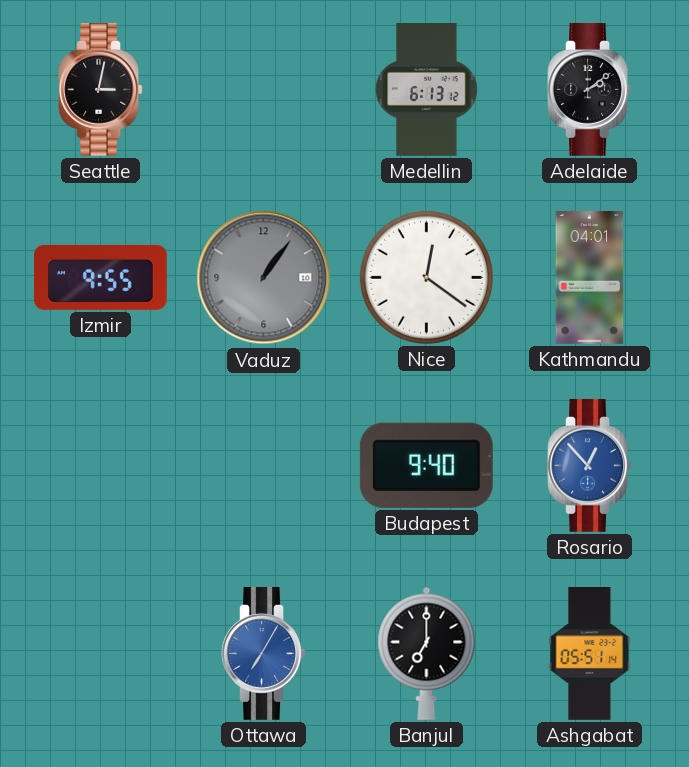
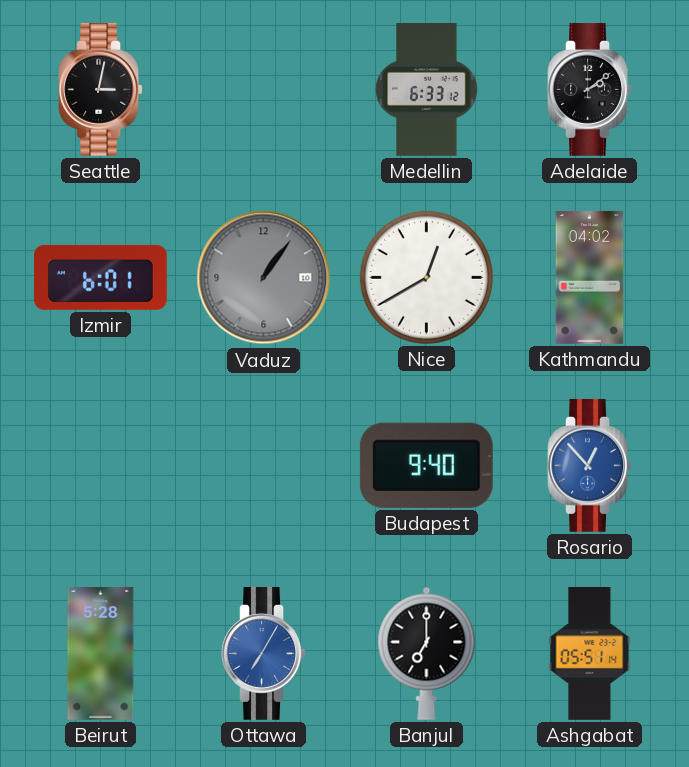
Medellin: 6:13 -> 6:33
Izmir: 9:55 -> 6:01
Nice: 12:21 -> 12:40
Kathmandu: 04:01 -> 04:02
Beirut: none -> 5:28
